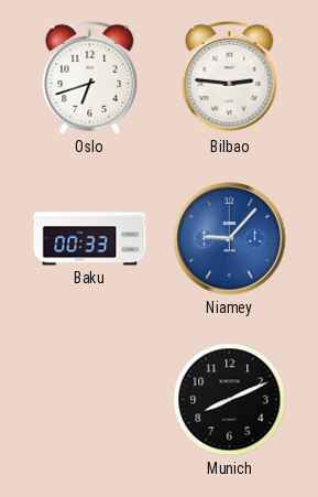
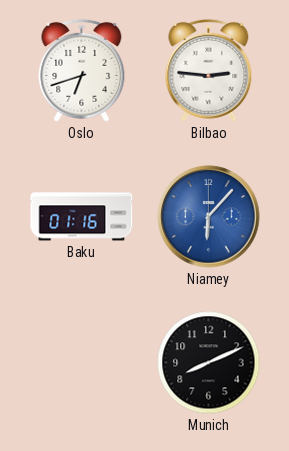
Baku: 00:33 -> 01:16
Niamey: 9:07 -> 6:07
